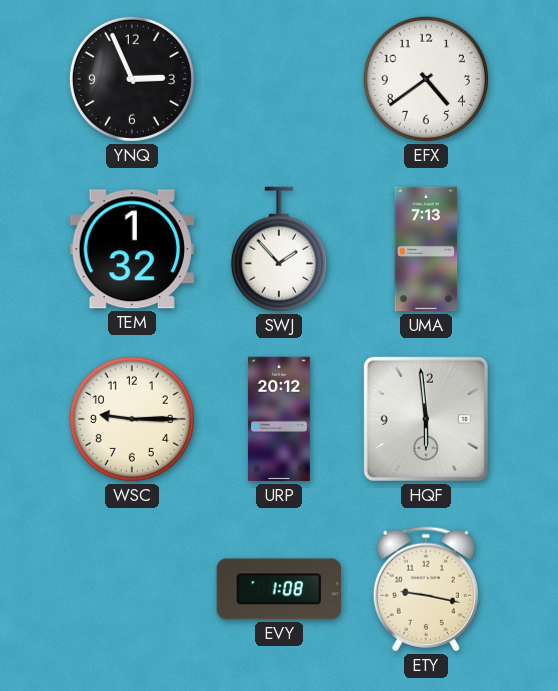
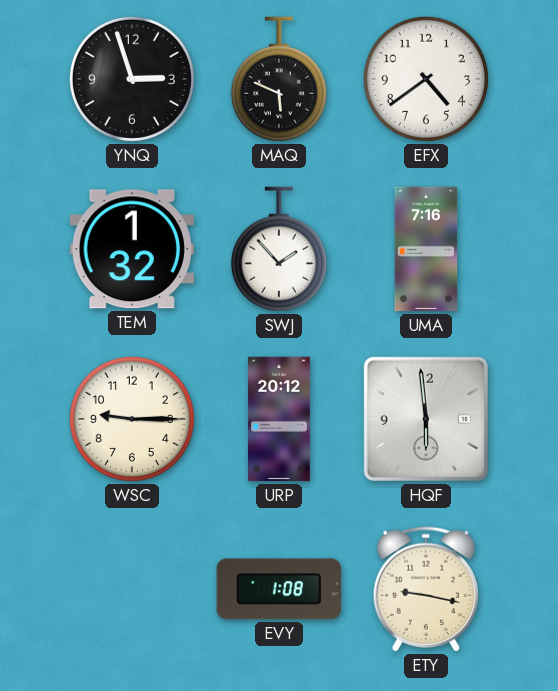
YNQ: 2:56 -> 2:57
MAQ: none -> 5:49
UMA: 7:13 -> 7:16
